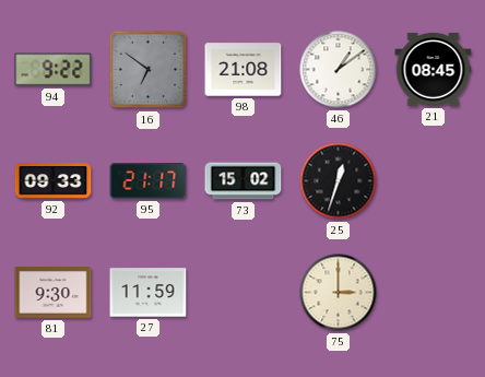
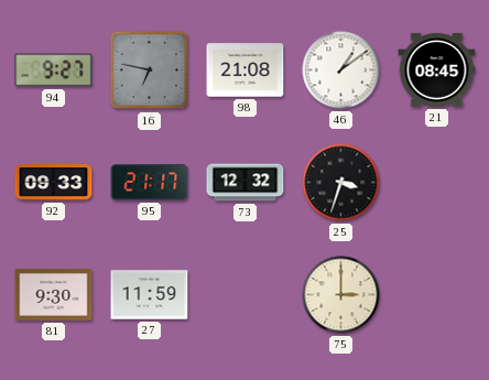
94: 9:22 -> 9:27
16: 6:51 -> 6:47
73: 15:02 -> 12:32
25: 12:33 -> 3:33
